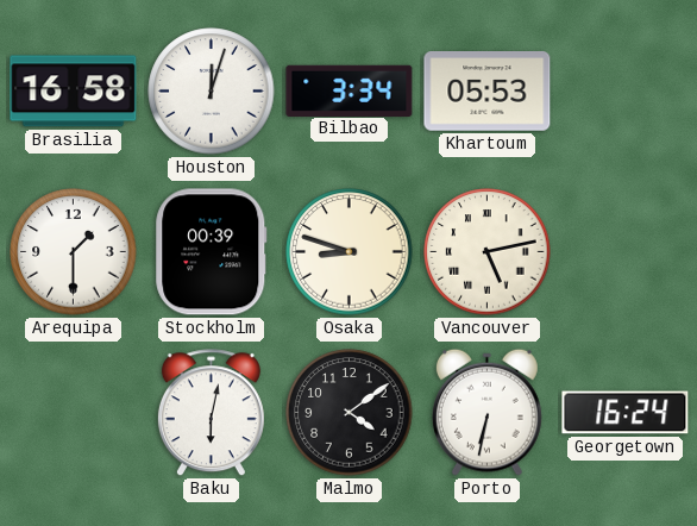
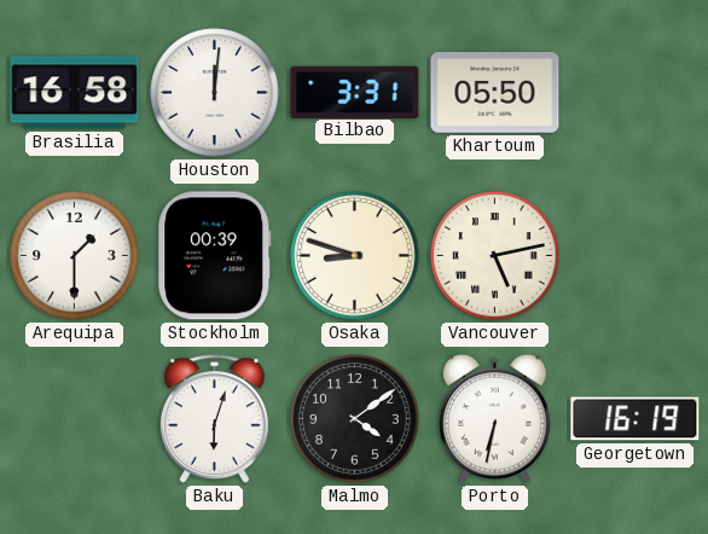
Houston: 12:03 -> 12:01
Bilbao: 3:34 -> 3:31
Khartoum: 05:53 -> 05:50
Baku: 6:02 -> 6:03
Georgetown: 16:24 -> 16:19
